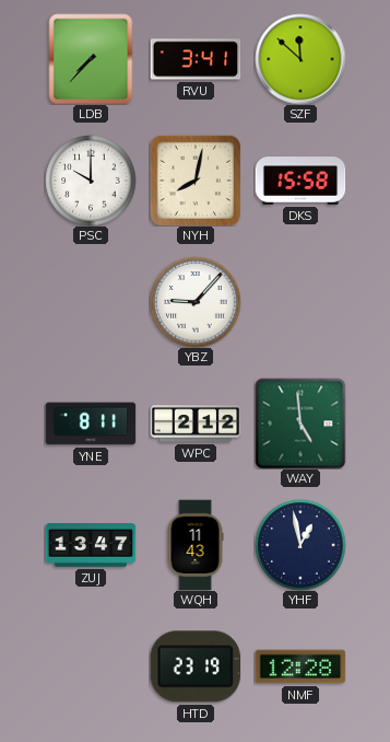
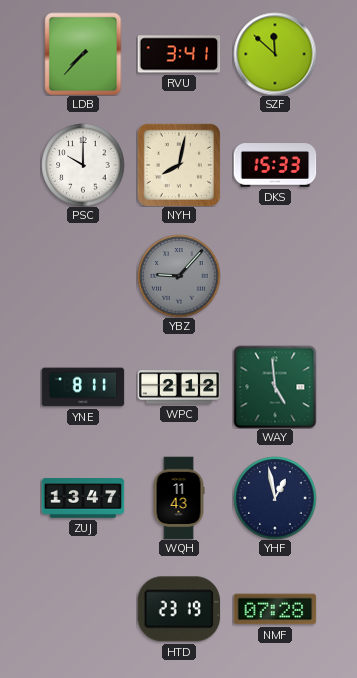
DKS: 15:58 -> 15:33
YBZ dial: white -> grey
NMF: 12:28 -> 07:28
